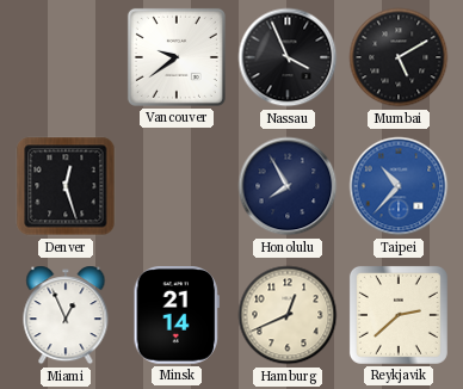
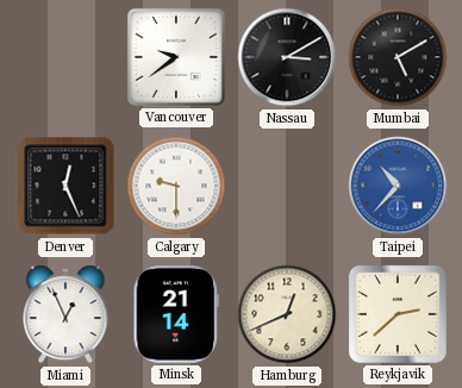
Nassau: 3:56 -> 3:10
Denver: 12:27 -> 12:26
Calgary: none -> 9:30
Honolulu: 7:55 -> none
